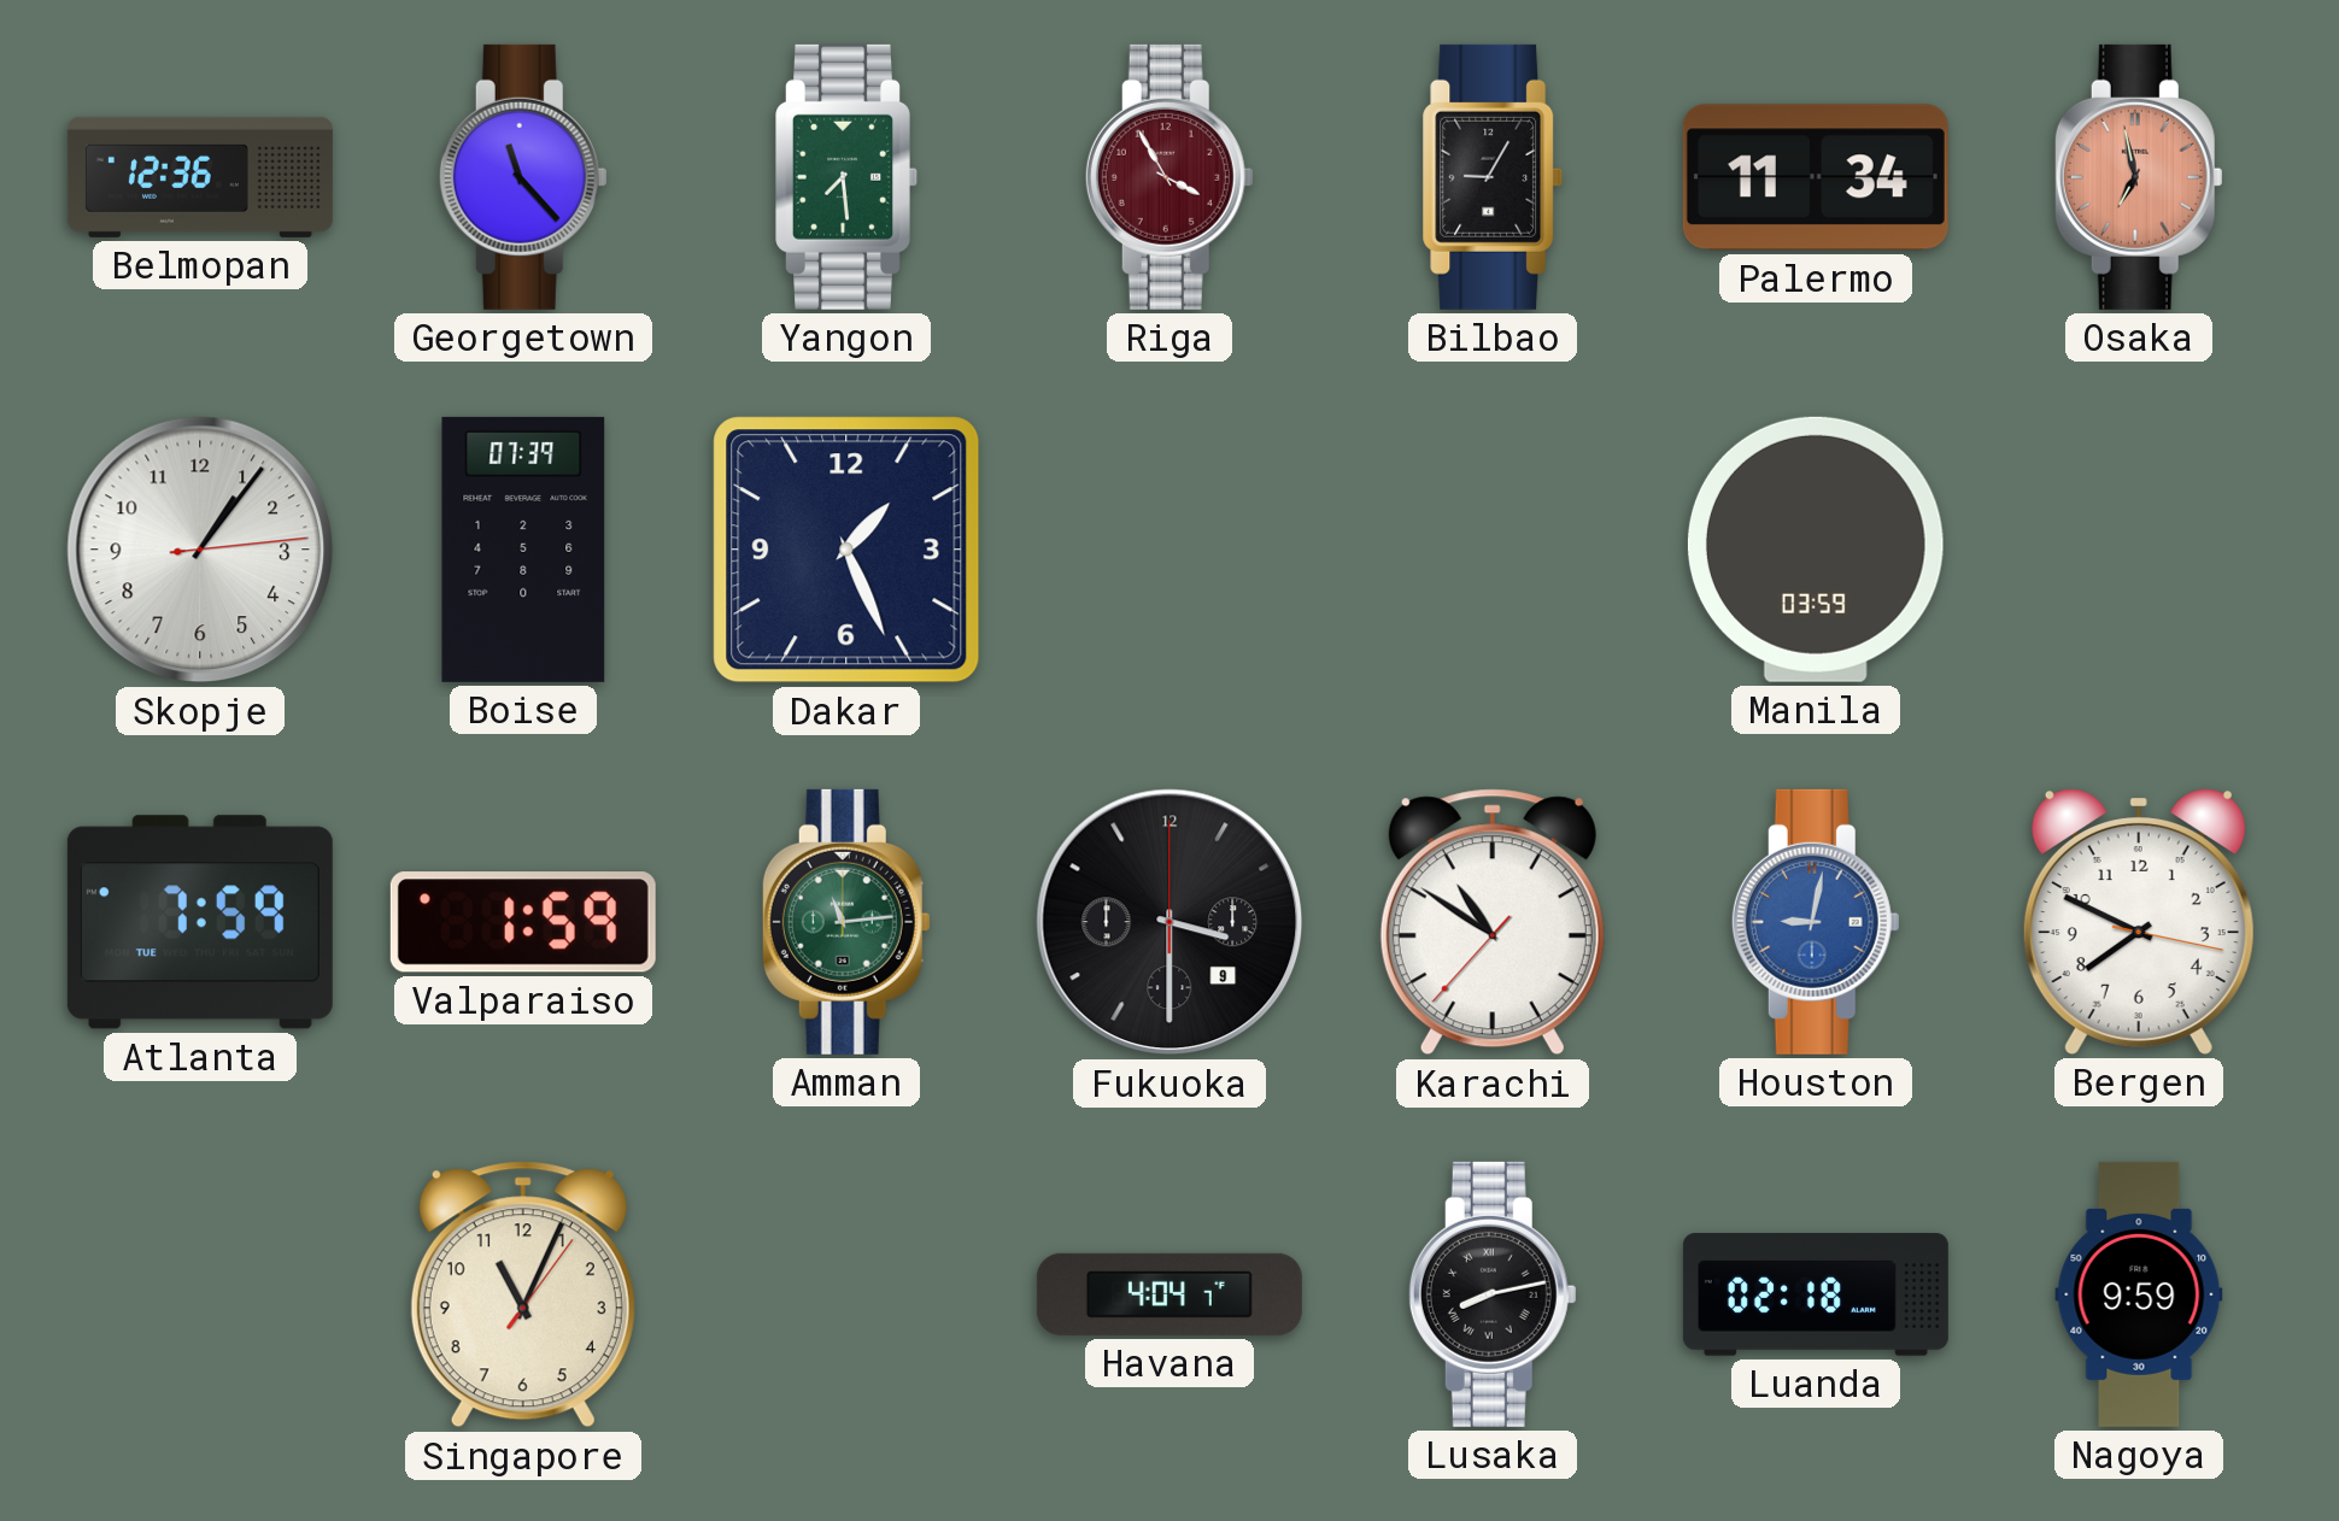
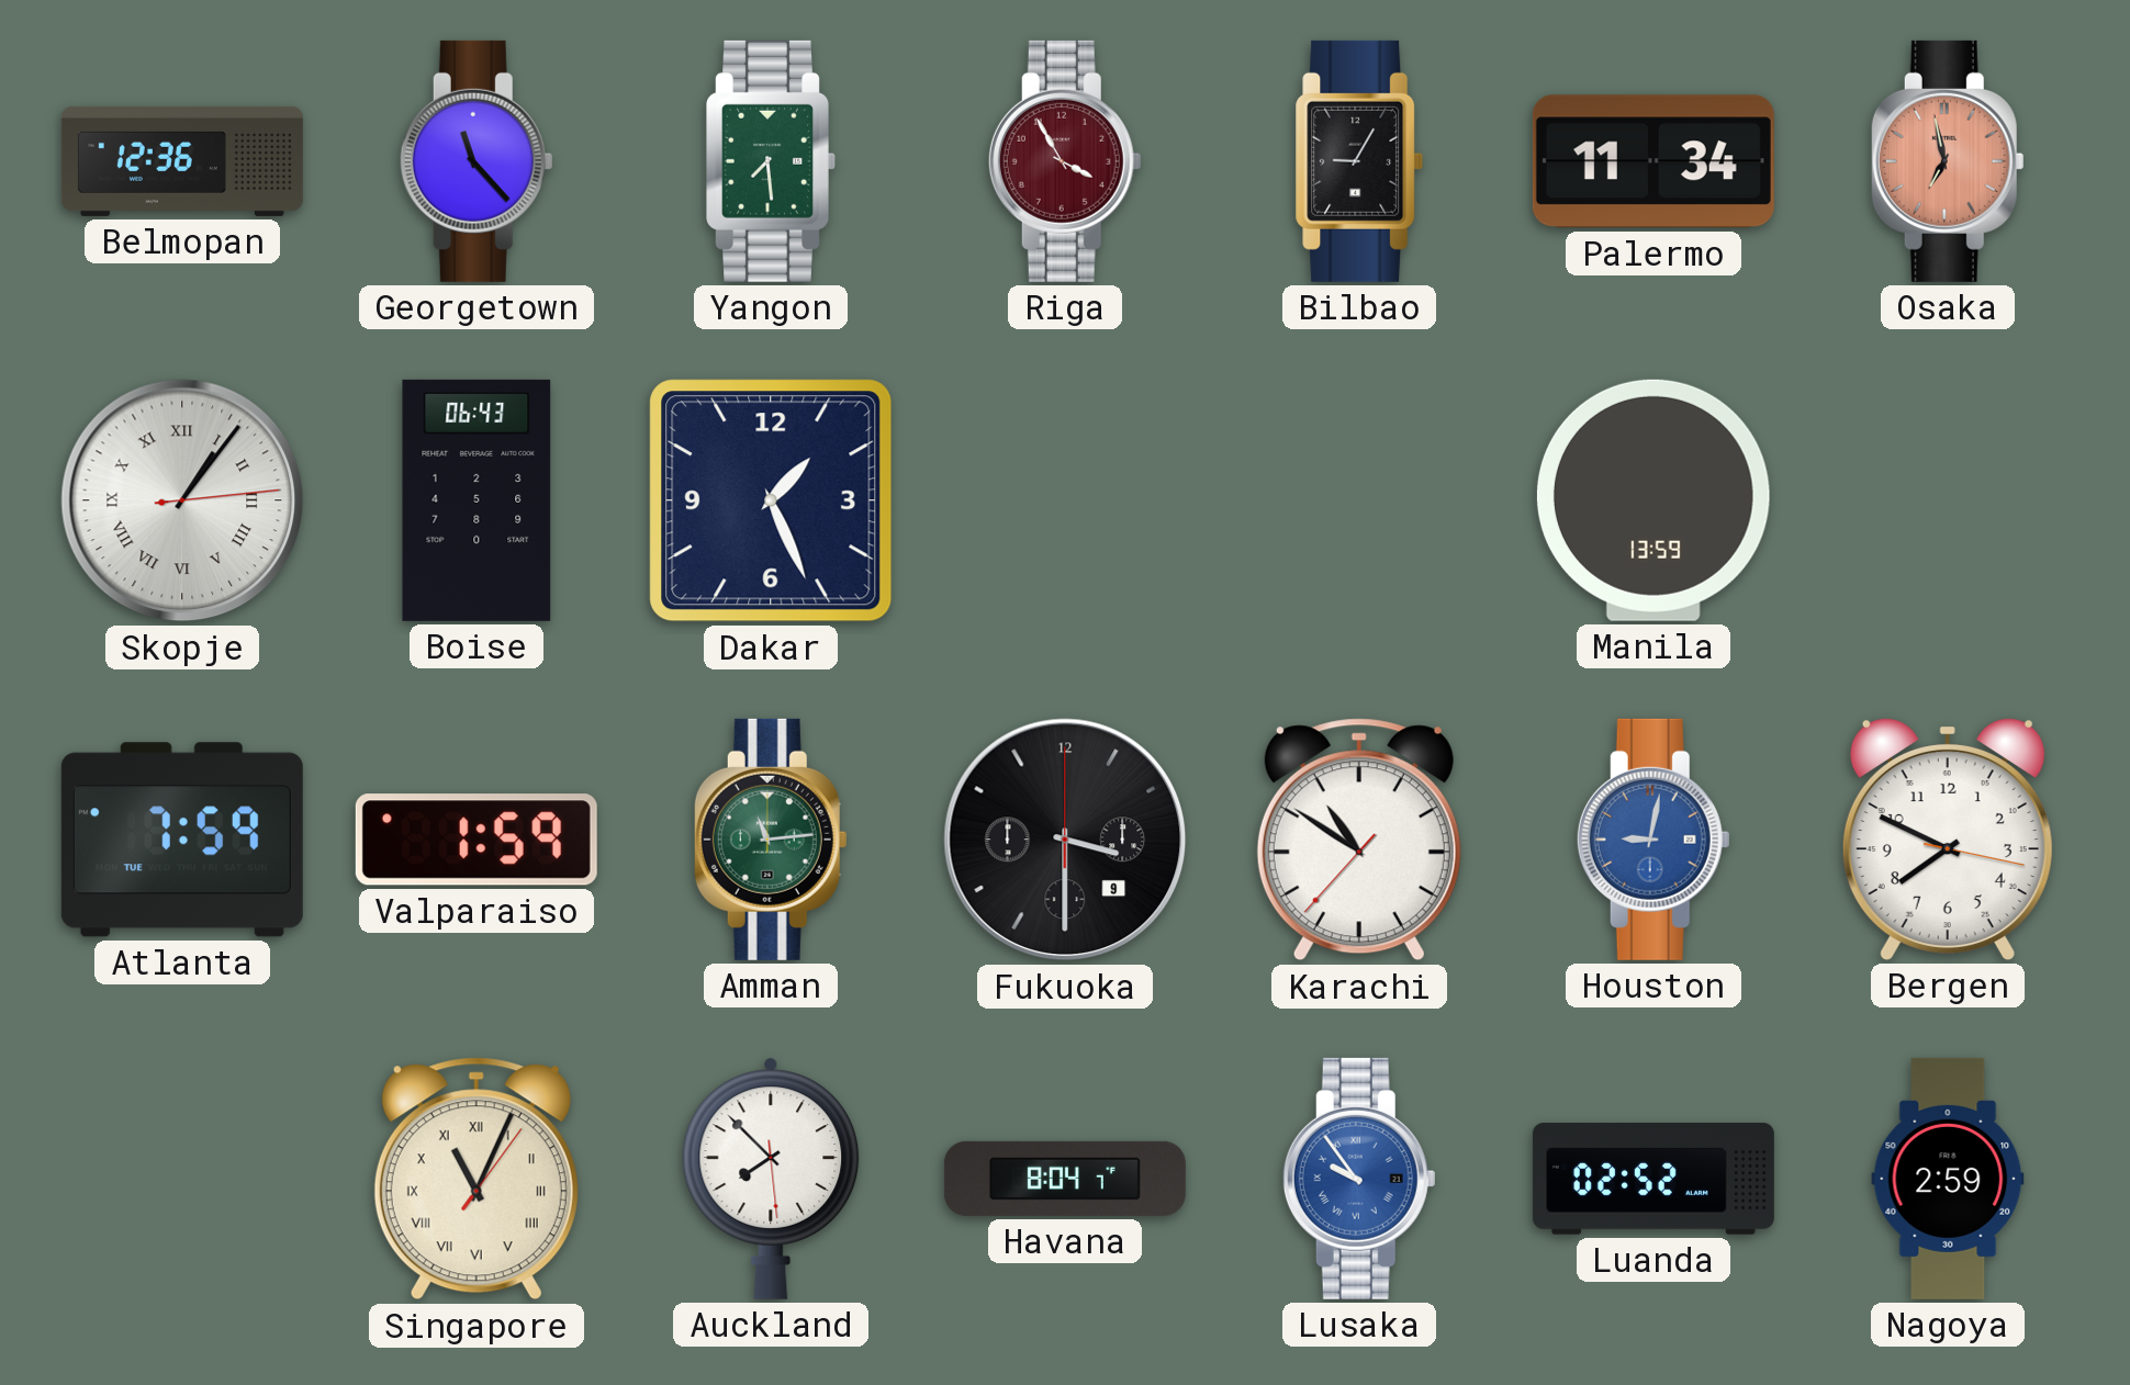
Skopje numerals: Arabic -> Roman
Boise: 07:39 -> 06:43
Manila: 03:59 -> 13:59
Singapore numerals: Arabic -> Roman
Auckland: none -> 7:52
Havana: 4:04 -> 8:04
Lusaka: 8:13 -> 9:54
Lusaka dial: black -> blue
Luanda: 02:18 -> 02:52
Nagoya: 9:59 -> 2:59
